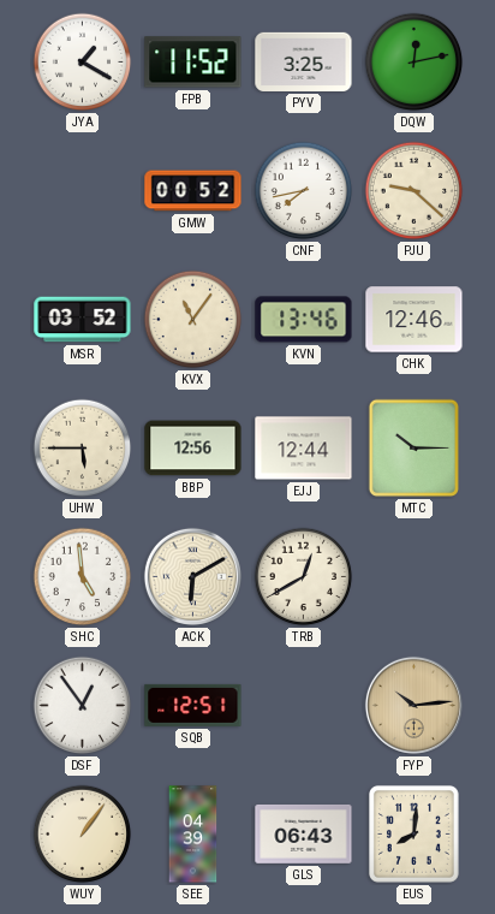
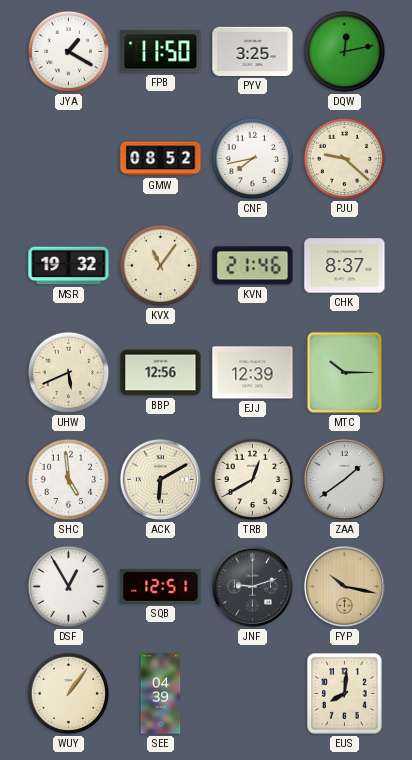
FPB: 11:52 -> 11:50
GMW: 00:52 -> 08:52
MSR: 03:52 -> 19:32
KVN: 13:46 -> 21:46
CHK: 12:46 -> 8:37
UHW: 5:45 -> 5:41
EJJ: 12:44 -> 12:39
ZAA: none -> 1:39
DSF: 12:54 -> 12:55
JNF: none -> 9:12
FYP: 10:14 -> 10:17
GLS: 06:43 -> none
